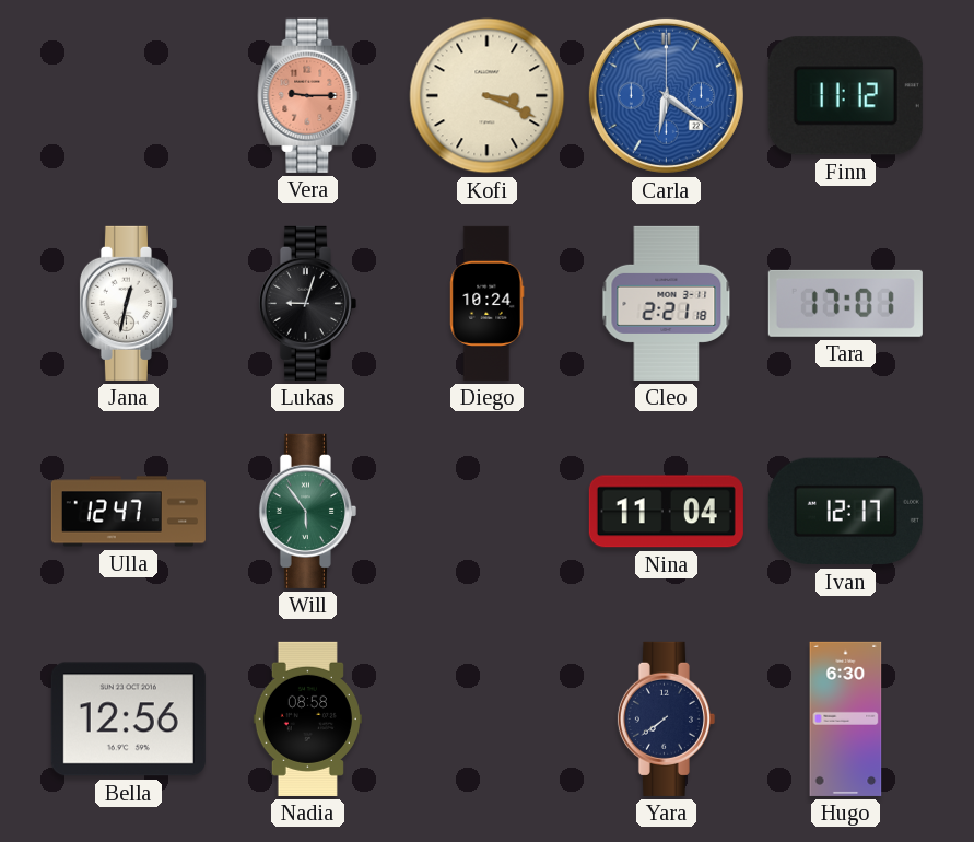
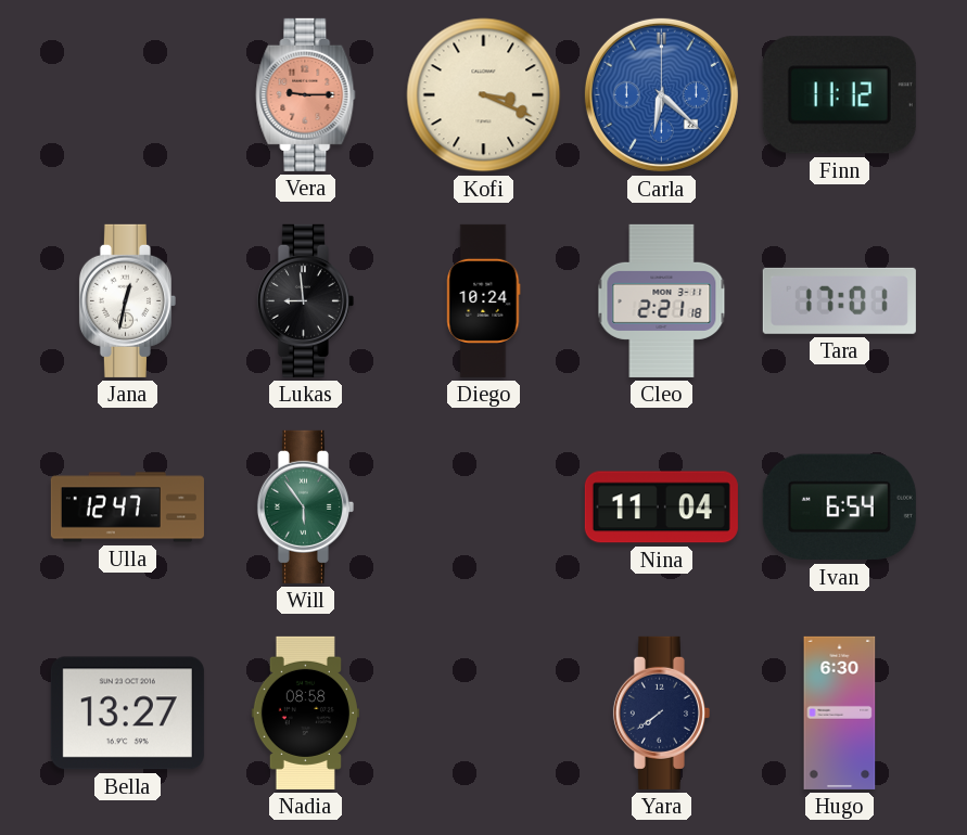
Carla: 6:21 -> 6:22
Lukas: 9:03 -> 8:59
Ivan: 12:17 -> 6:54
Bella: 12:56 -> 13:27
